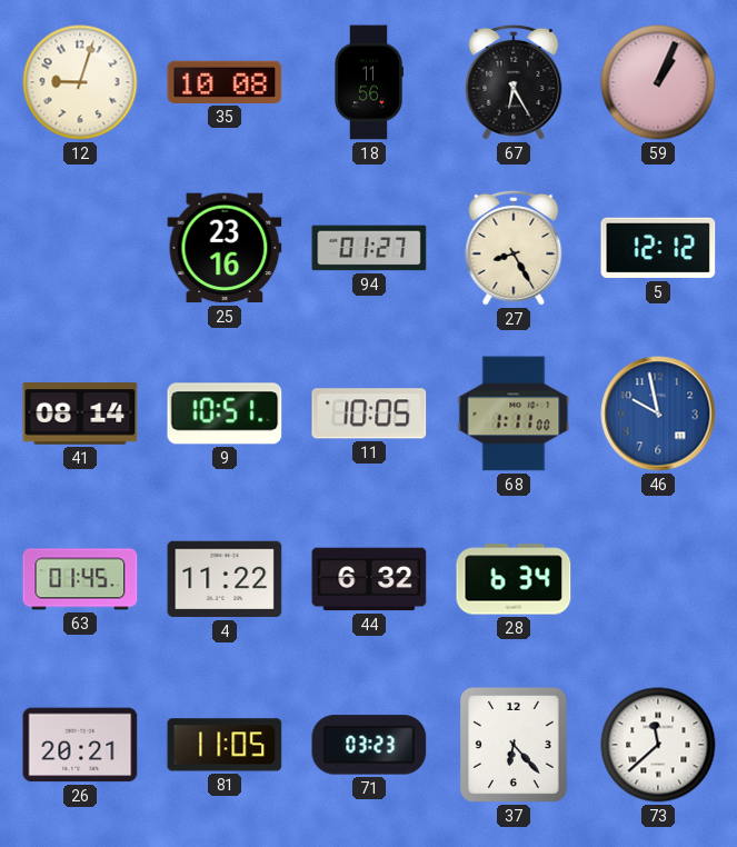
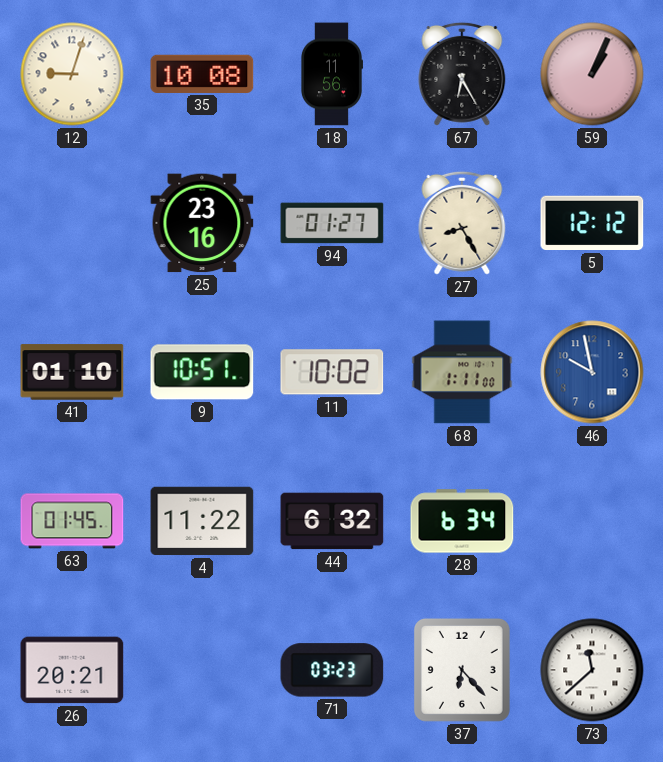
41: 08:14 -> 01:10
11: 10:05 -> 10:02
81: 11:05 -> none
